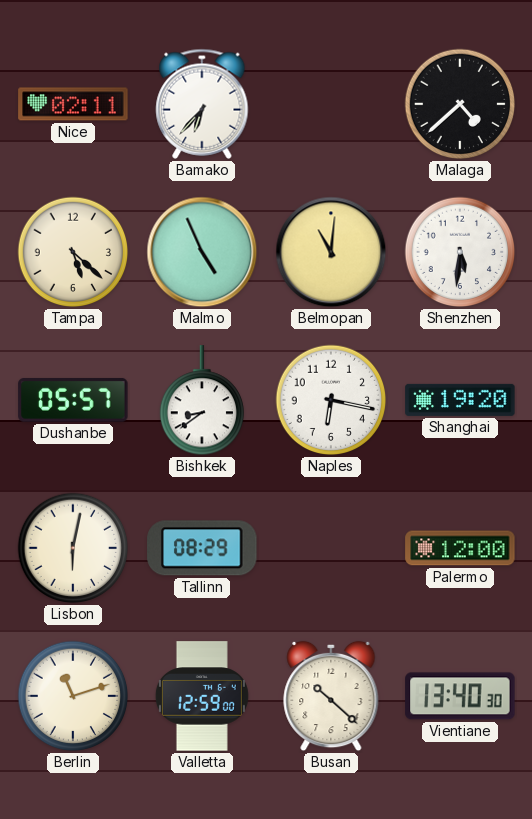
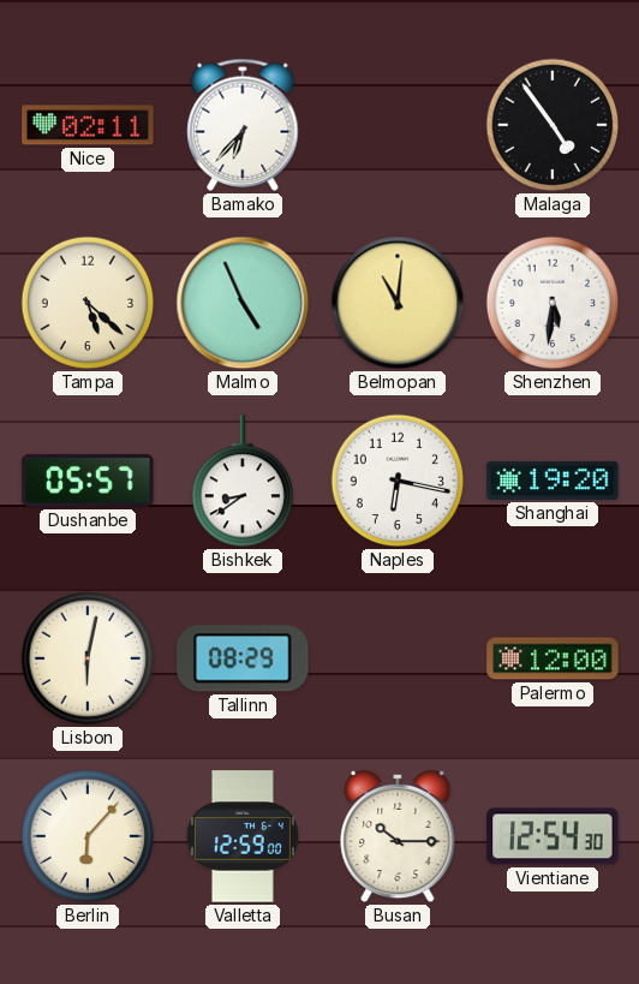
Malaga: 4:38 -> 4:54
Berlin: 11:12 -> 6:07
Busan: 10:22 -> 10:15
Vientiane: 13:40 -> 12:54
